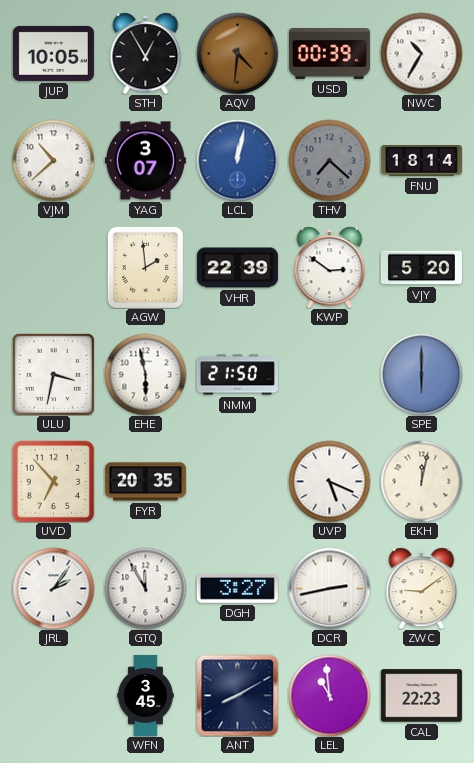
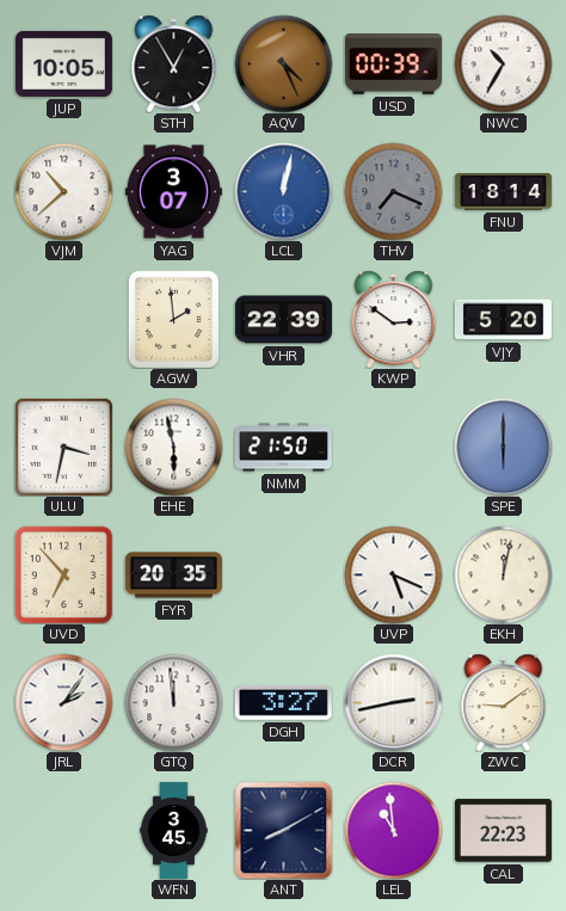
AQV: 4:31 -> 4:26
THV: 7:22 -> 7:19
GTQ: 11:55 -> 11:59
